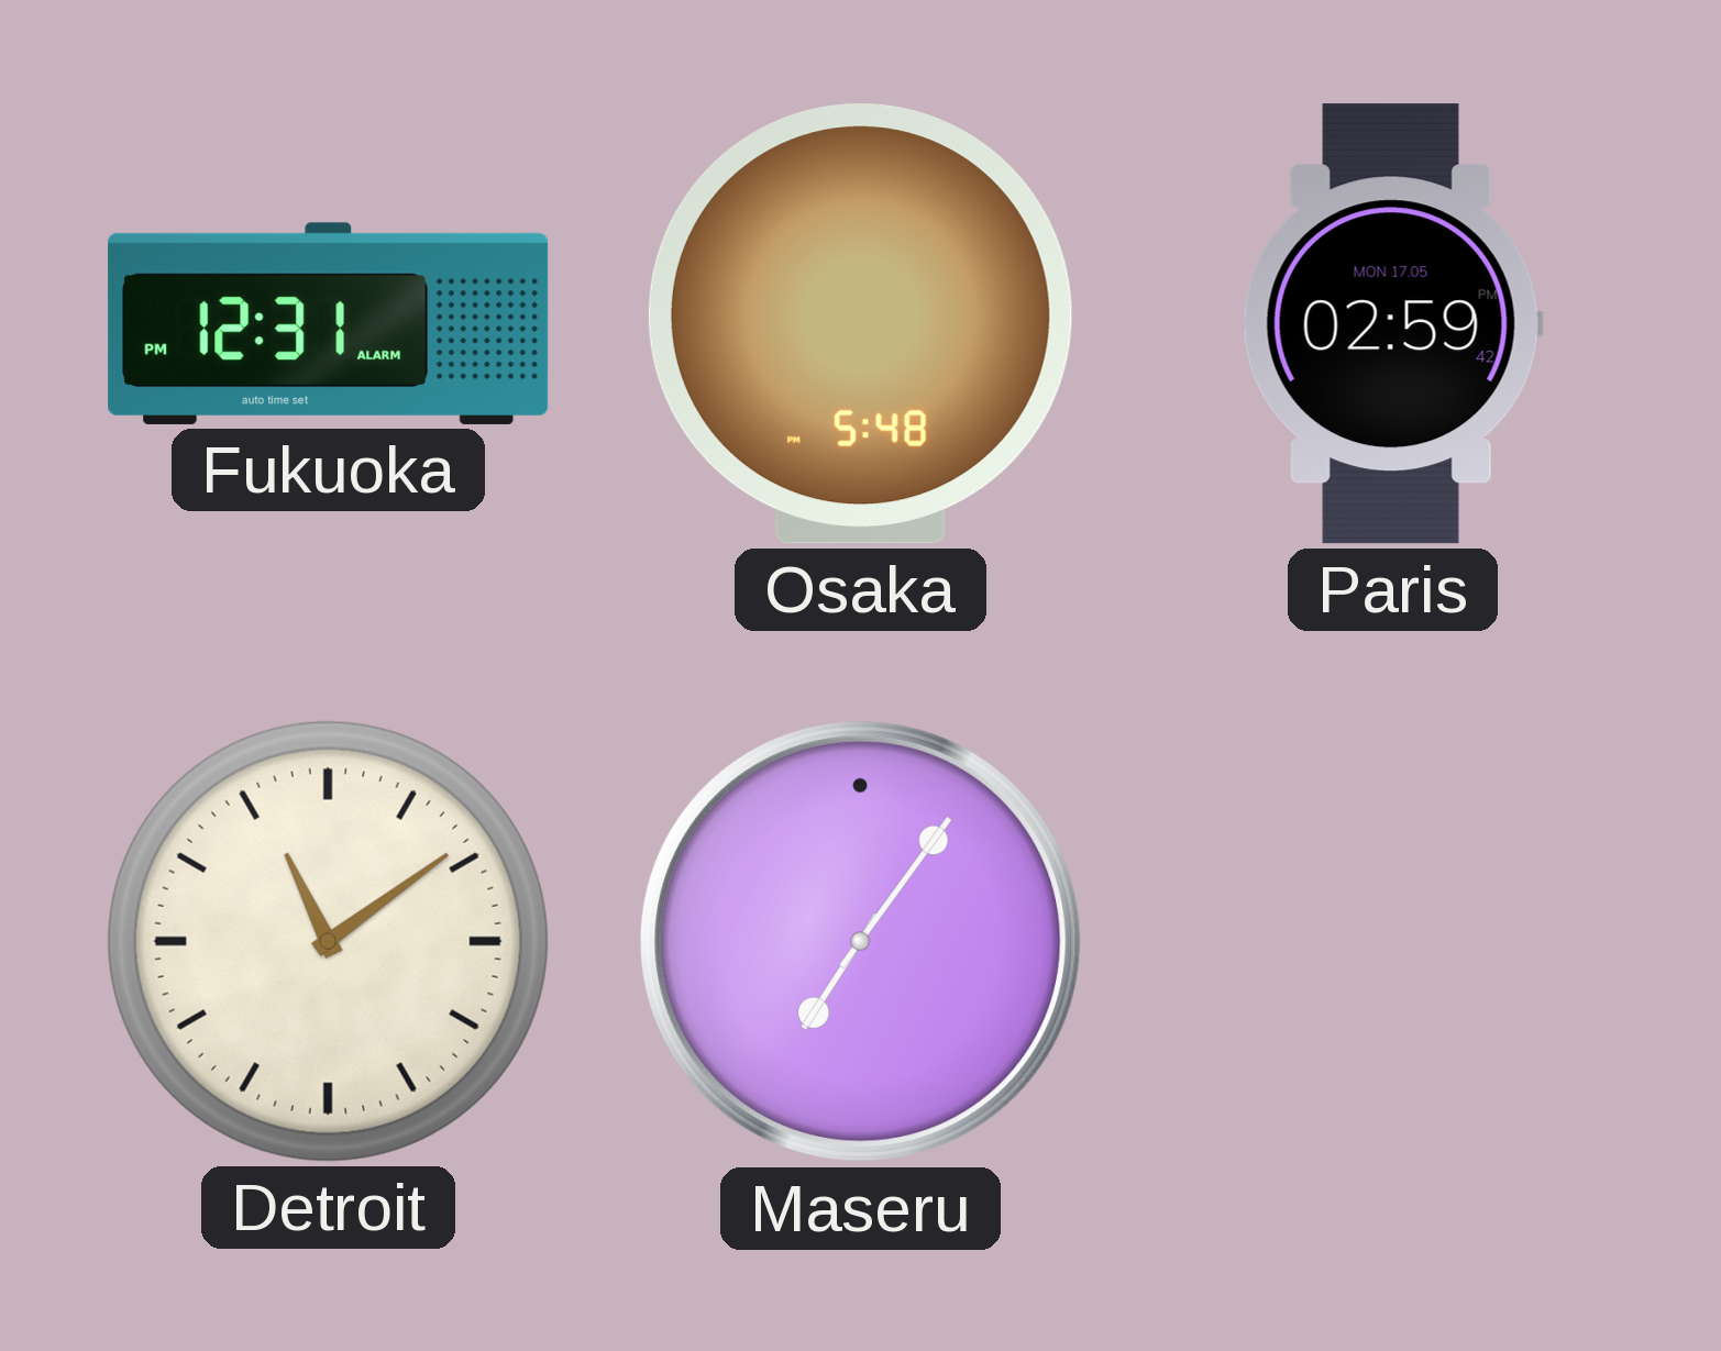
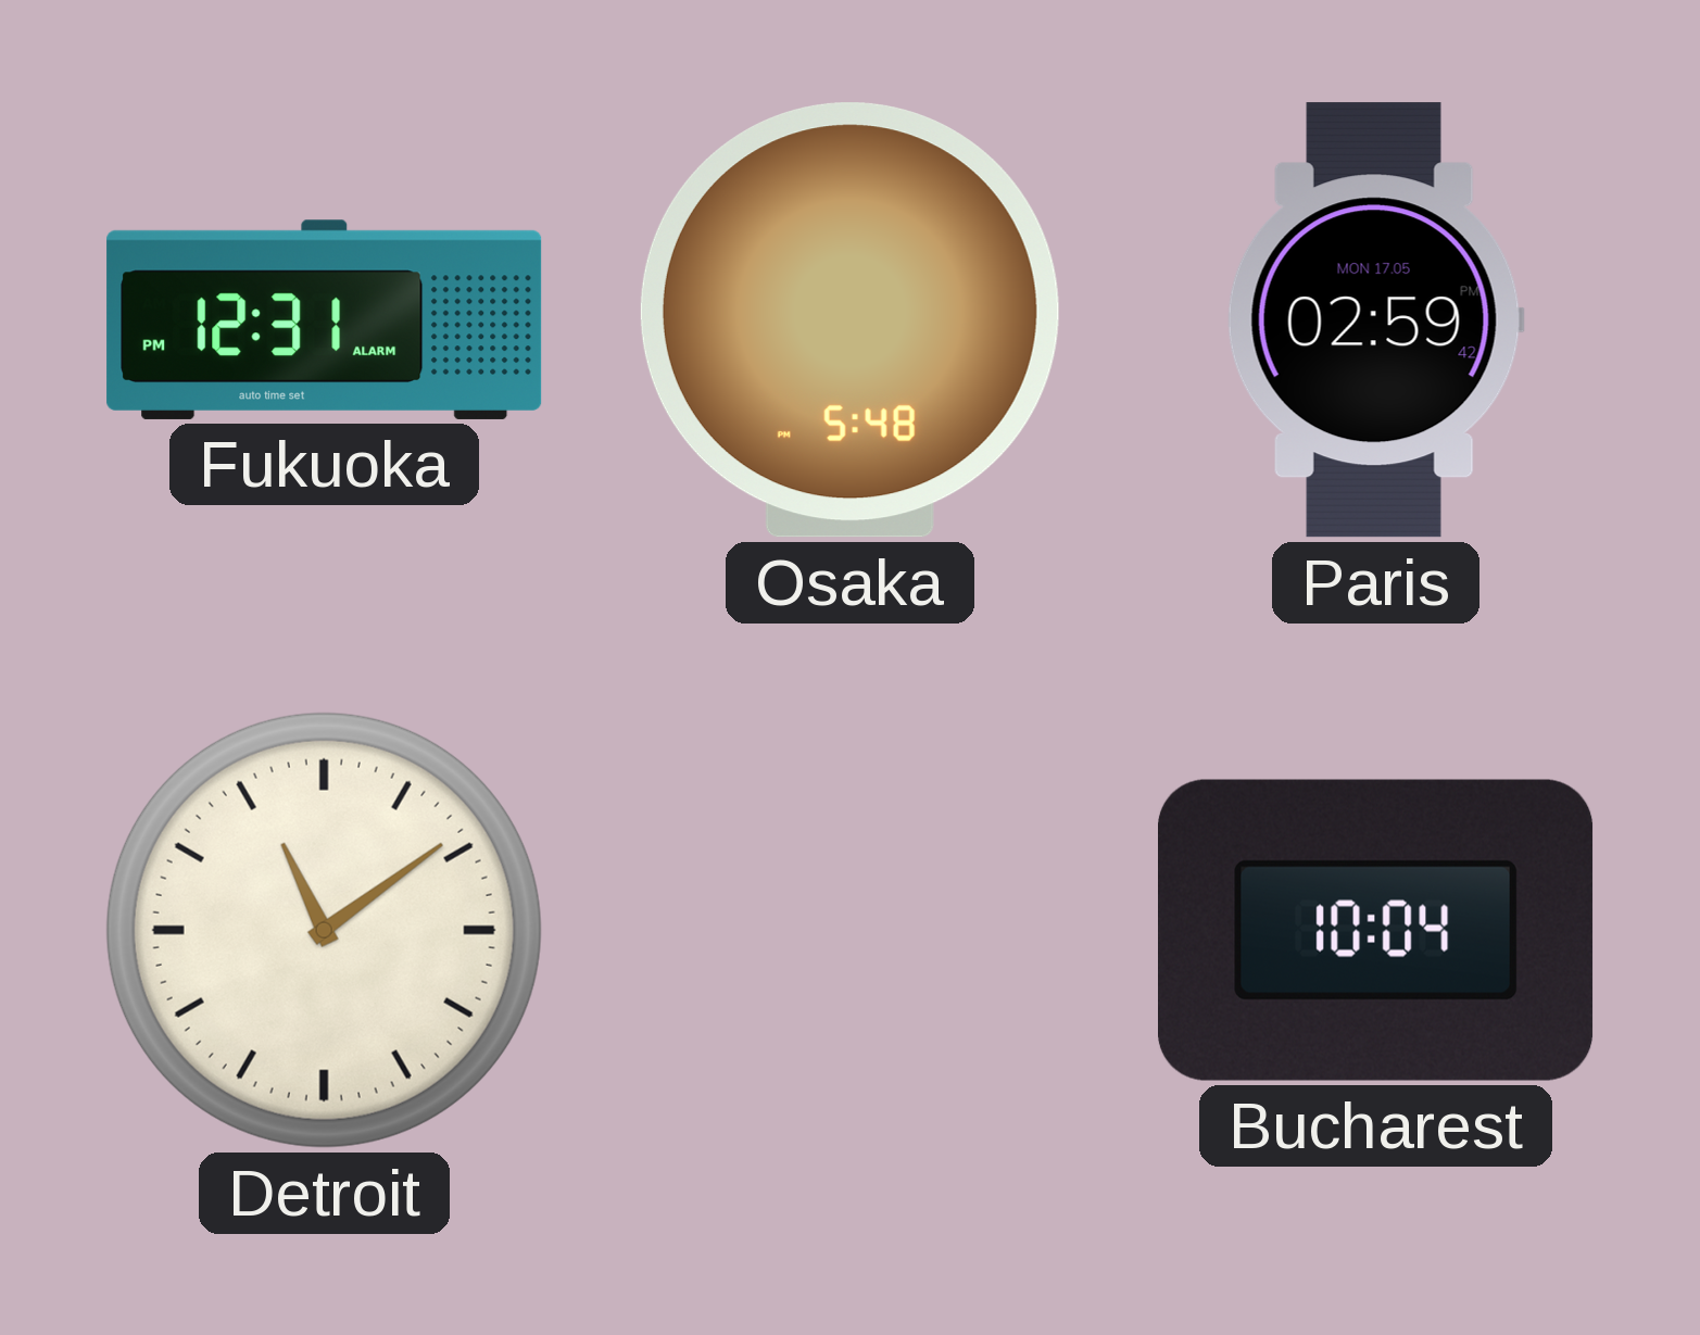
Maseru: 7:06 -> none
Bucharest: none -> 10:04
